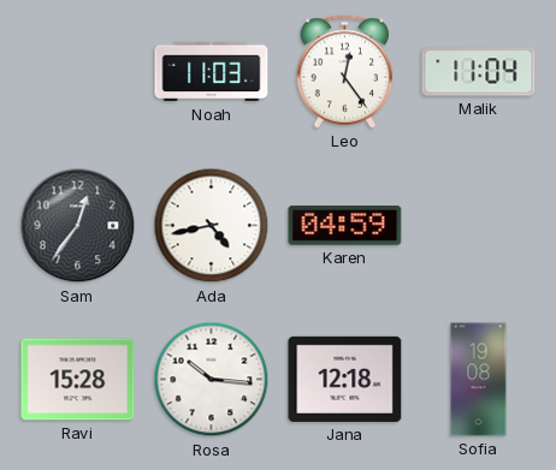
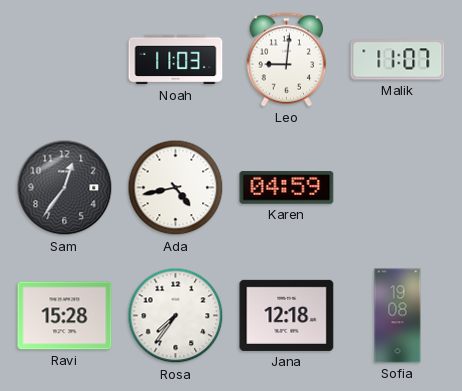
Leo: 12:24 -> 9:01
Malik: 11:04 -> 11:07
Rosa: 10:16 -> 7:36
